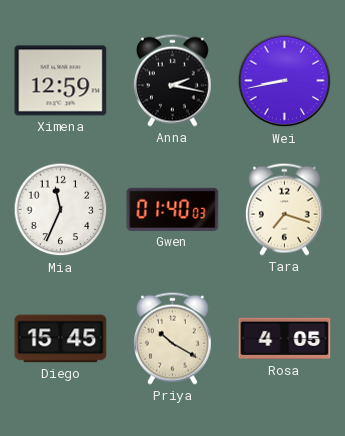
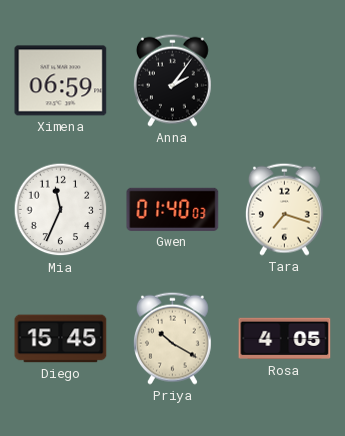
Ximena: 12:59 -> 06:59
Anna: 2:17 -> 2:06
Wei: 8:43 -> none
